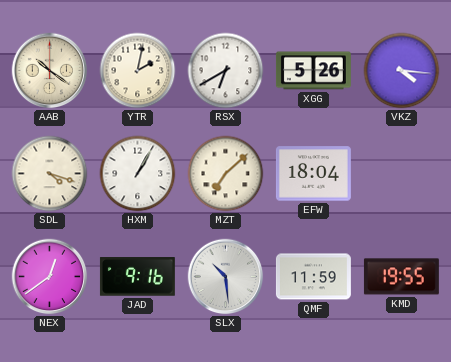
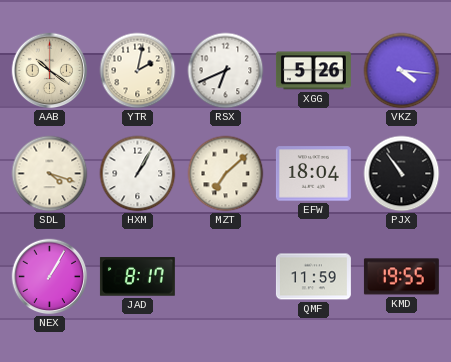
RSX: 6:40 -> 6:41
PJX: none -> 10:54
NEX: 12:39 -> 1:05
JAD: 9:16 -> 8:17
SLX: 10:29 -> none
